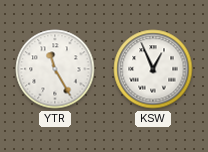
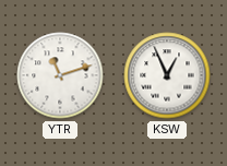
YTR: 11:25 -> 11:12
